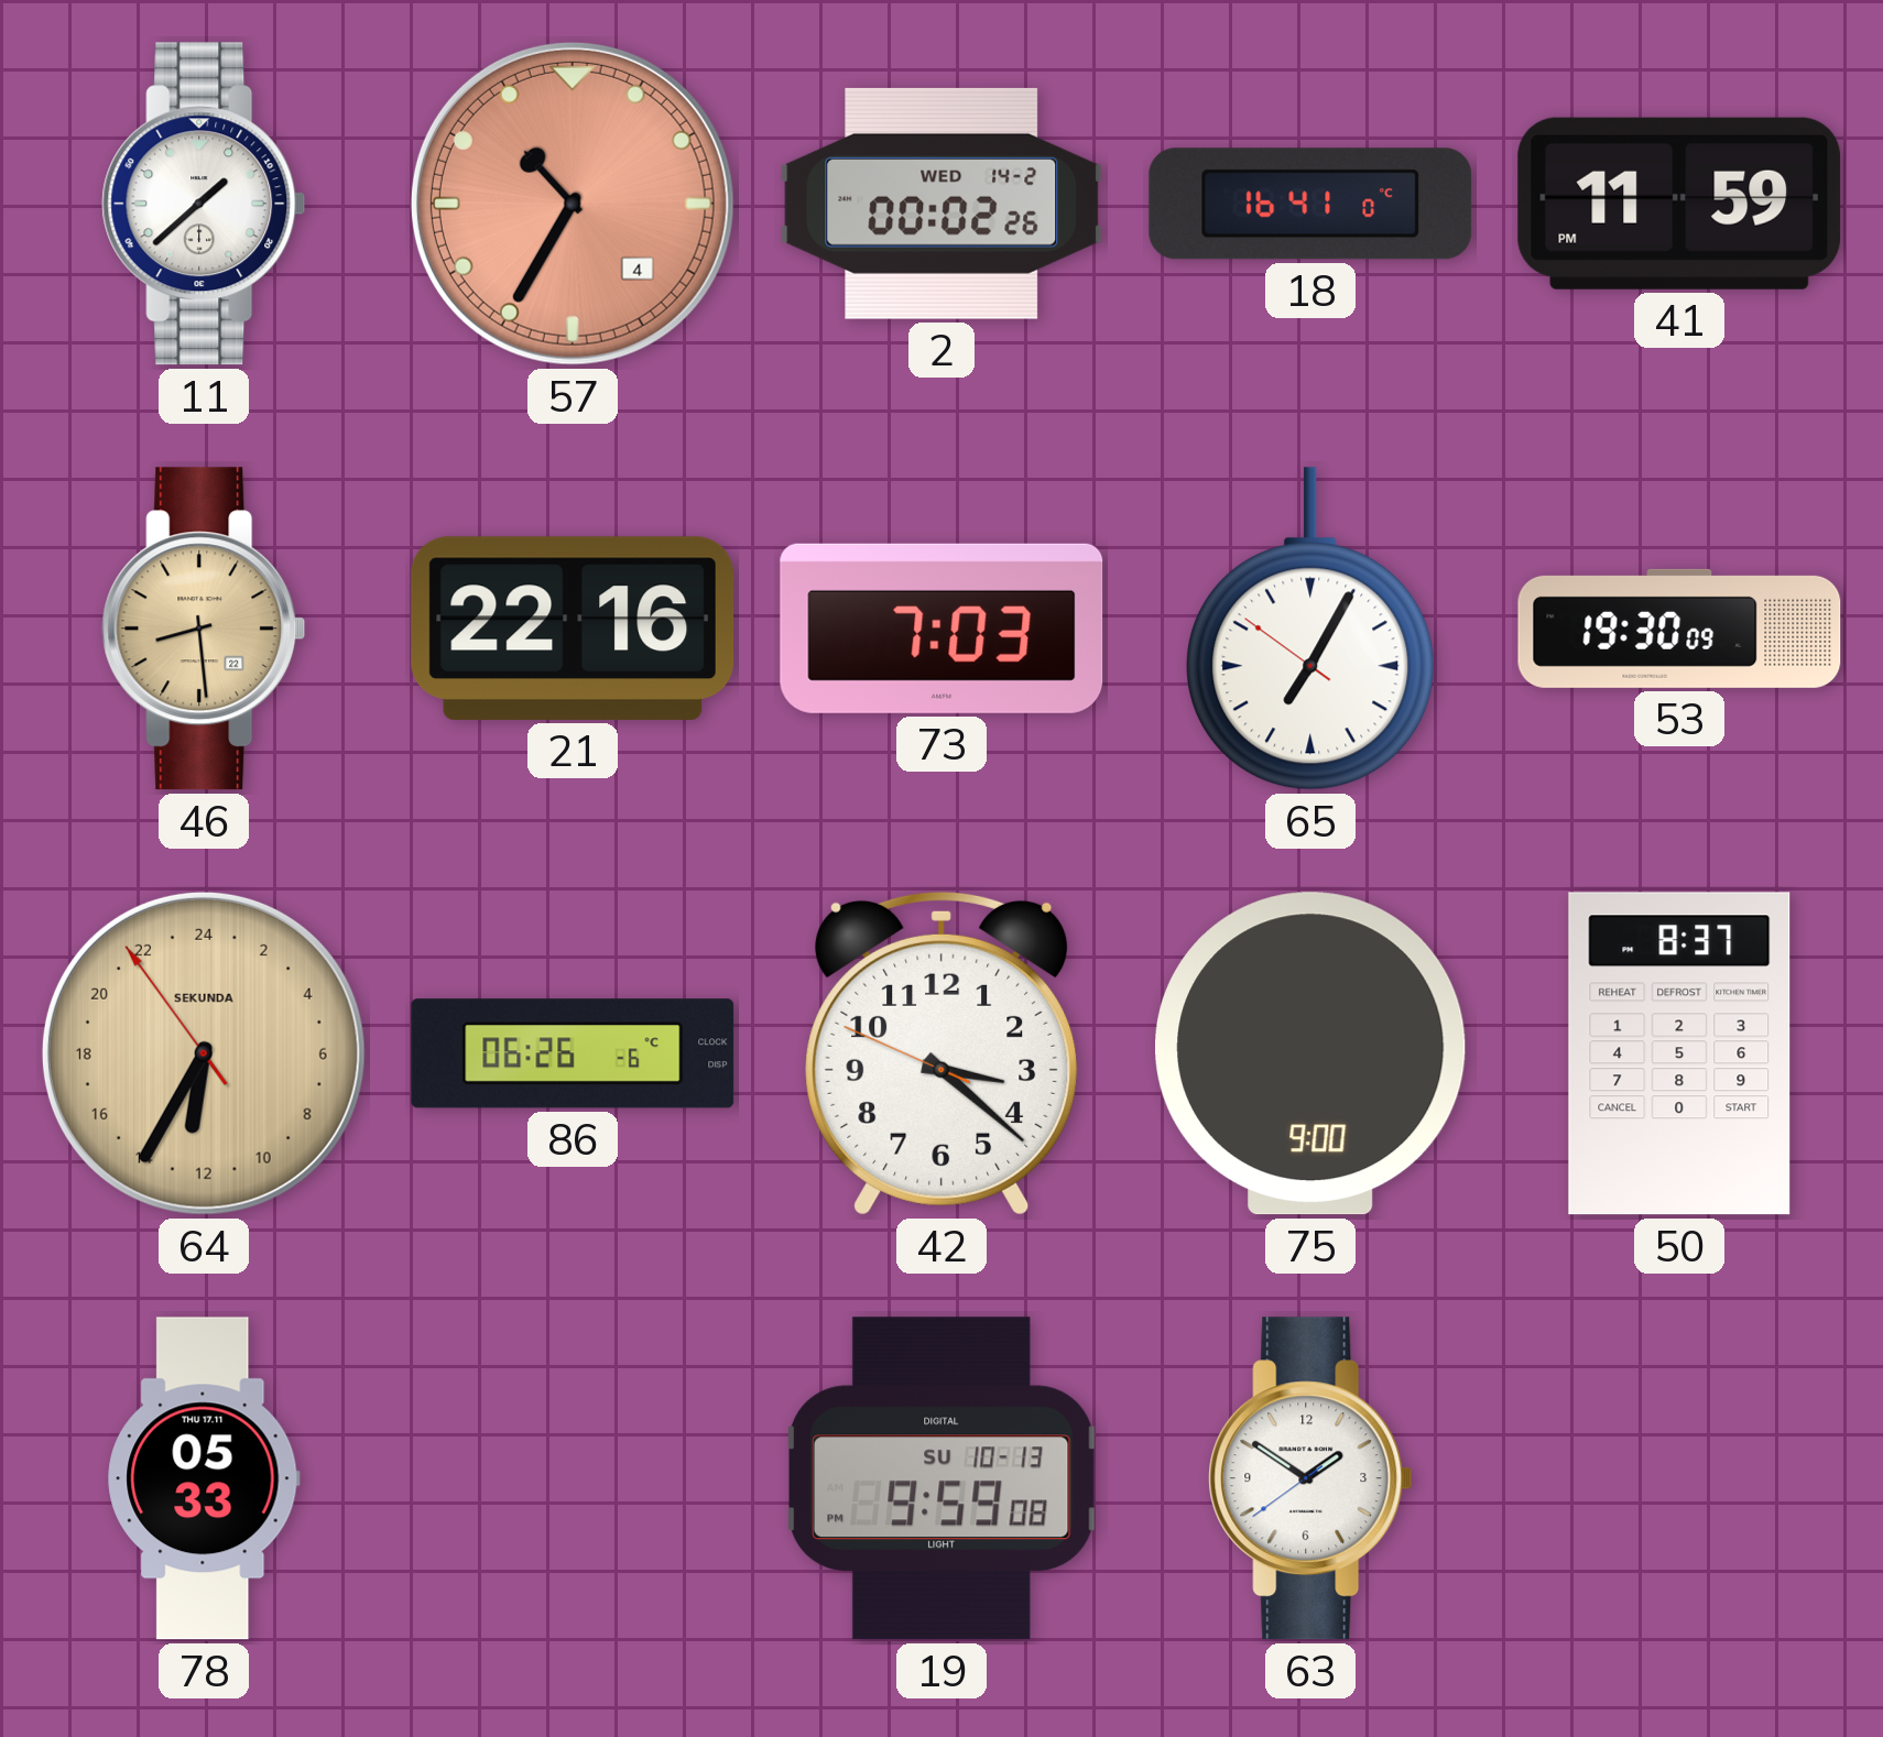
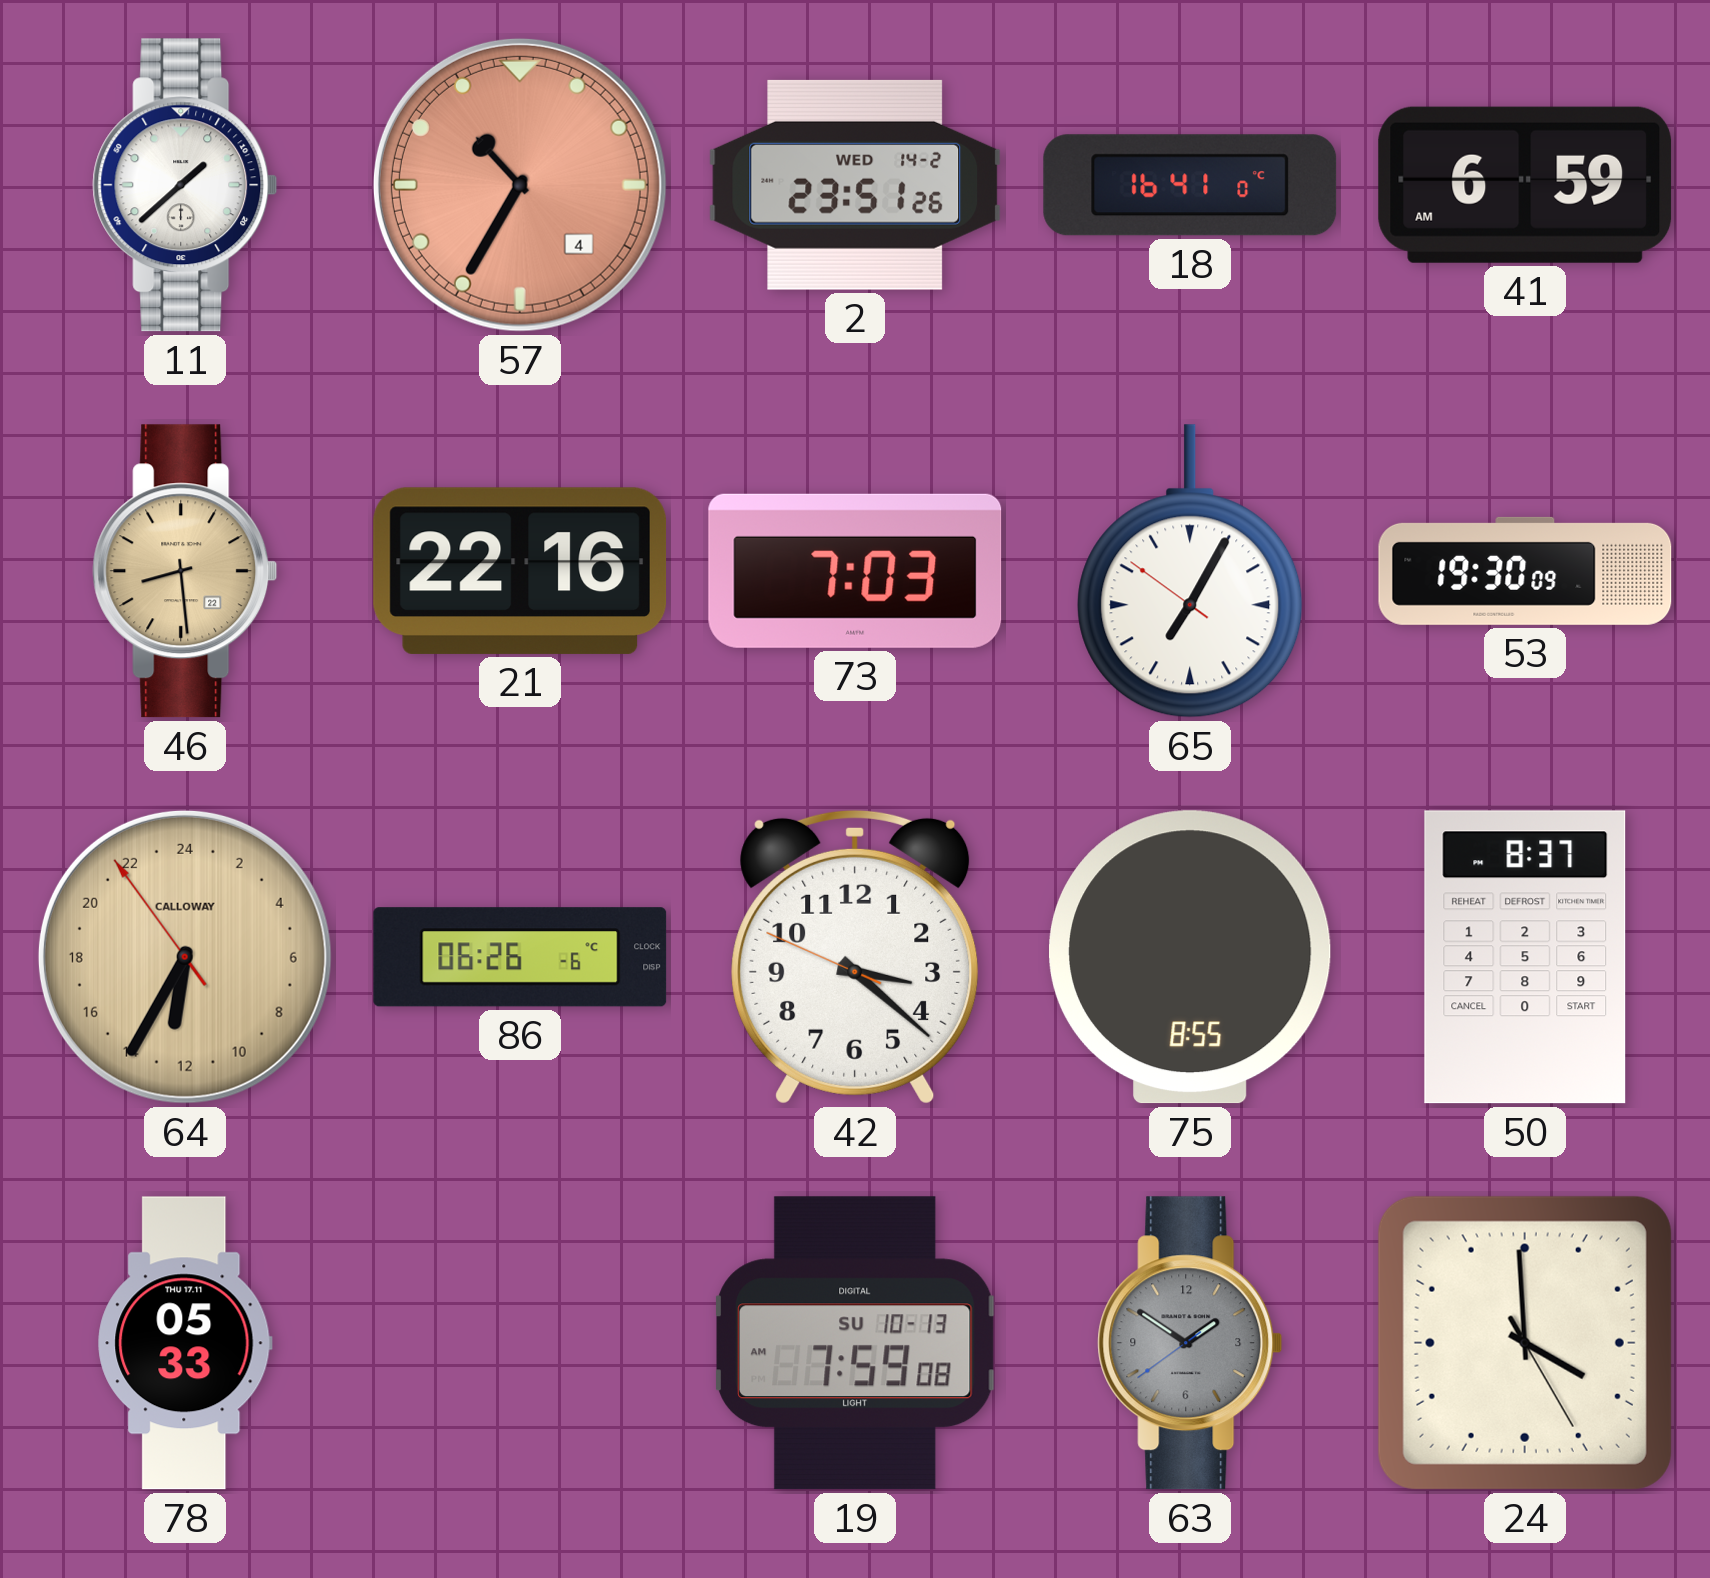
2: 00:02 -> 23:51
41: 11:59 -> 6:59
64 brand: SEKUNDA -> CALLOWAY
75: 9:00 -> 8:55
19: 9:59 -> 7:59
63 dial: white -> grey
24: none -> 3:59
